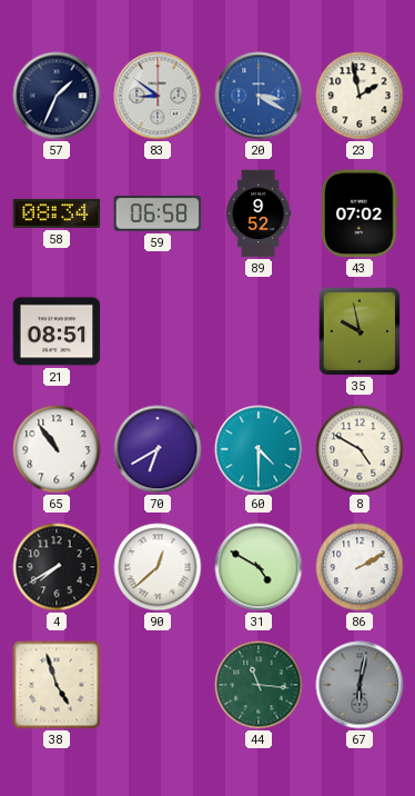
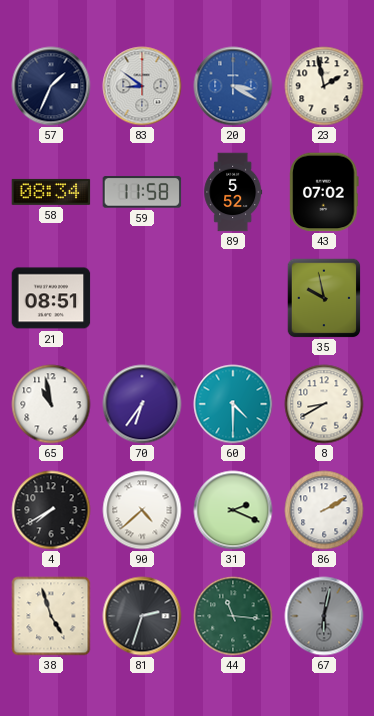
59: 06:58 -> 11:58
89: 9:52 -> 5:52
65: 10:54 -> 10:58
70: 6:40 -> 6:36
8: 4:50 -> 8:40
90: 12:38 -> 4:38
31: 4:50 -> 2:19
81: none -> 2:33
